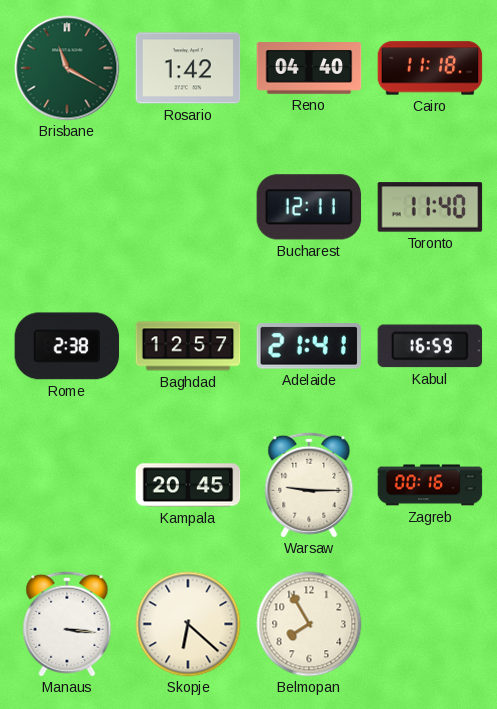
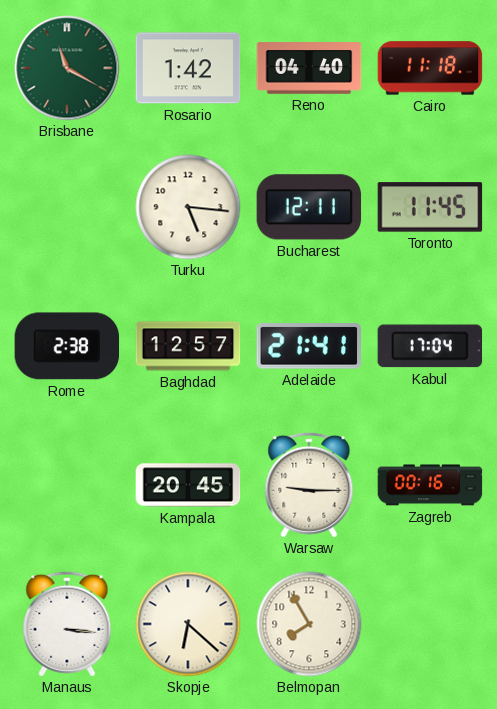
Turku: none -> 5:16
Toronto: 11:40 -> 11:45
Kabul: 16:59 -> 17:04
